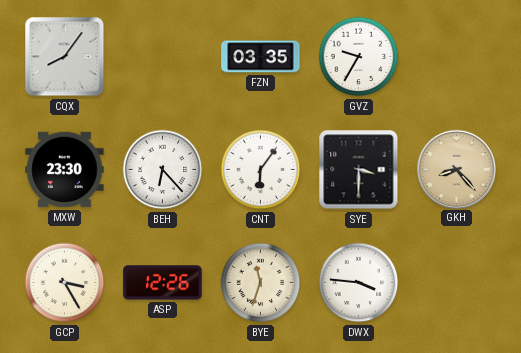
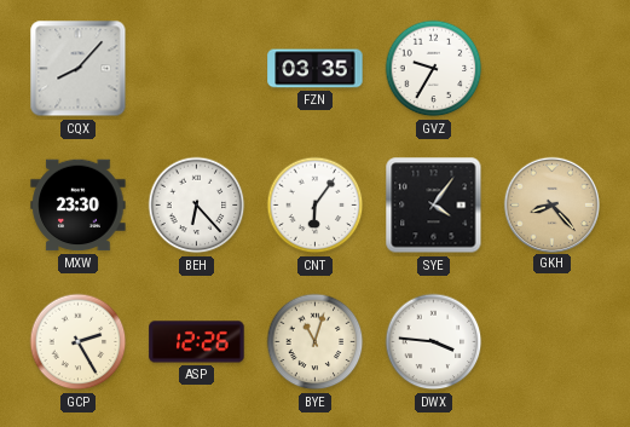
CQX: 8:06 -> 8:07
SYE: 3:30 -> 4:06
GCP: 3:25 -> 2:25
BYE: 11:33 -> 11:03
